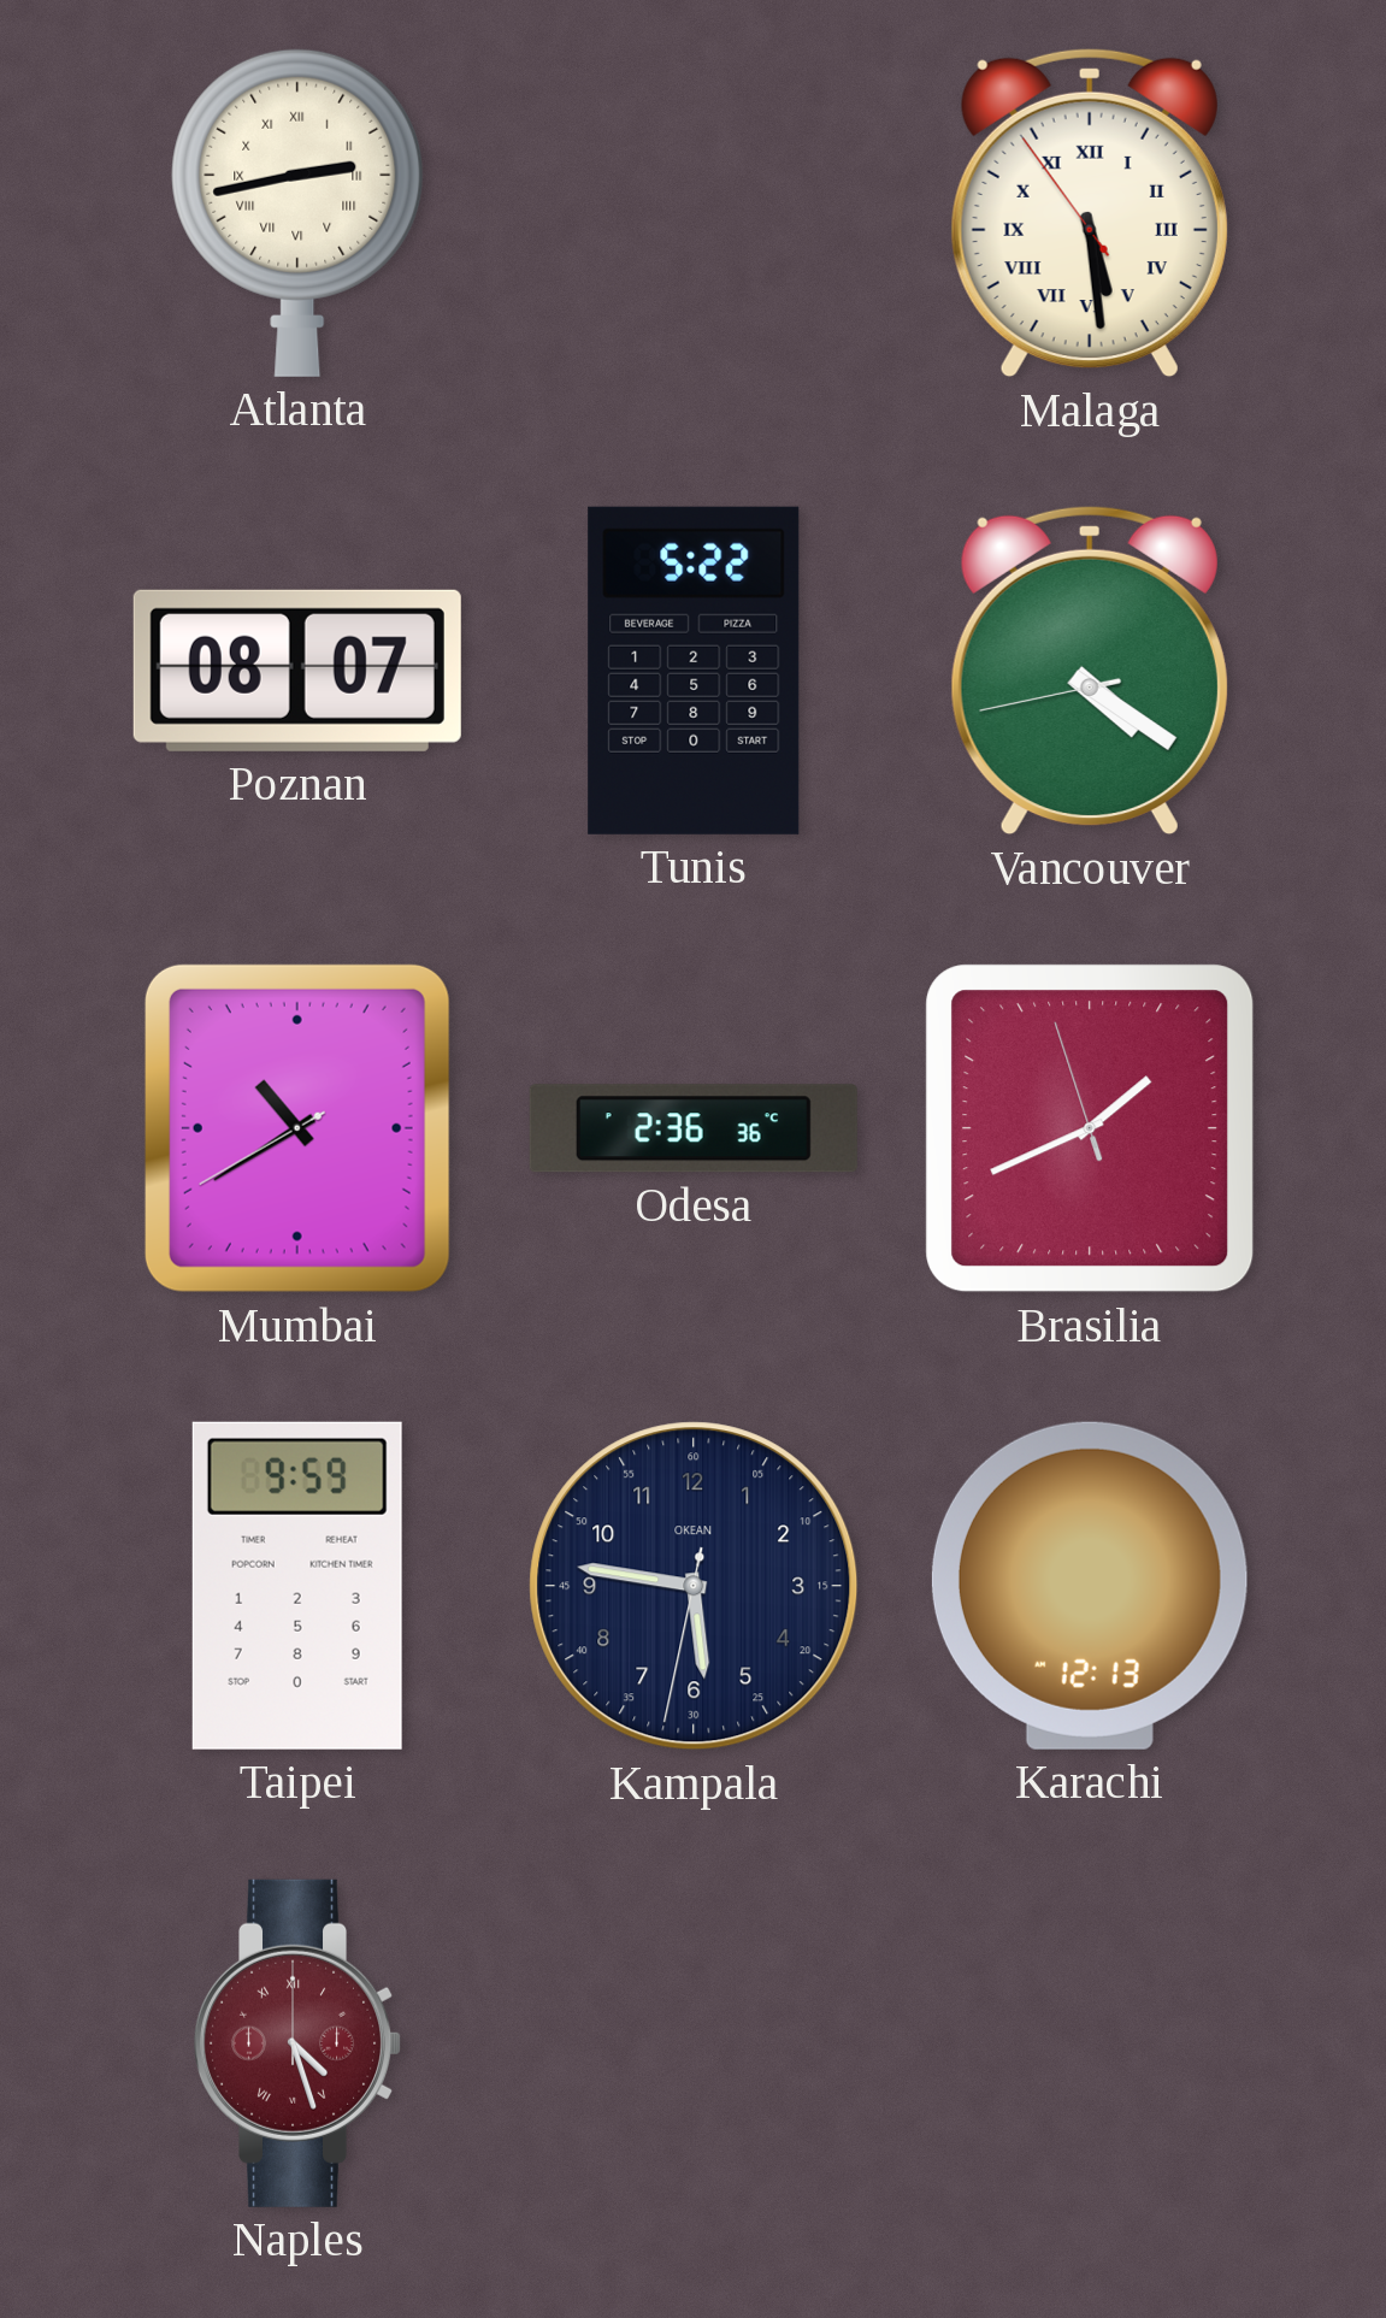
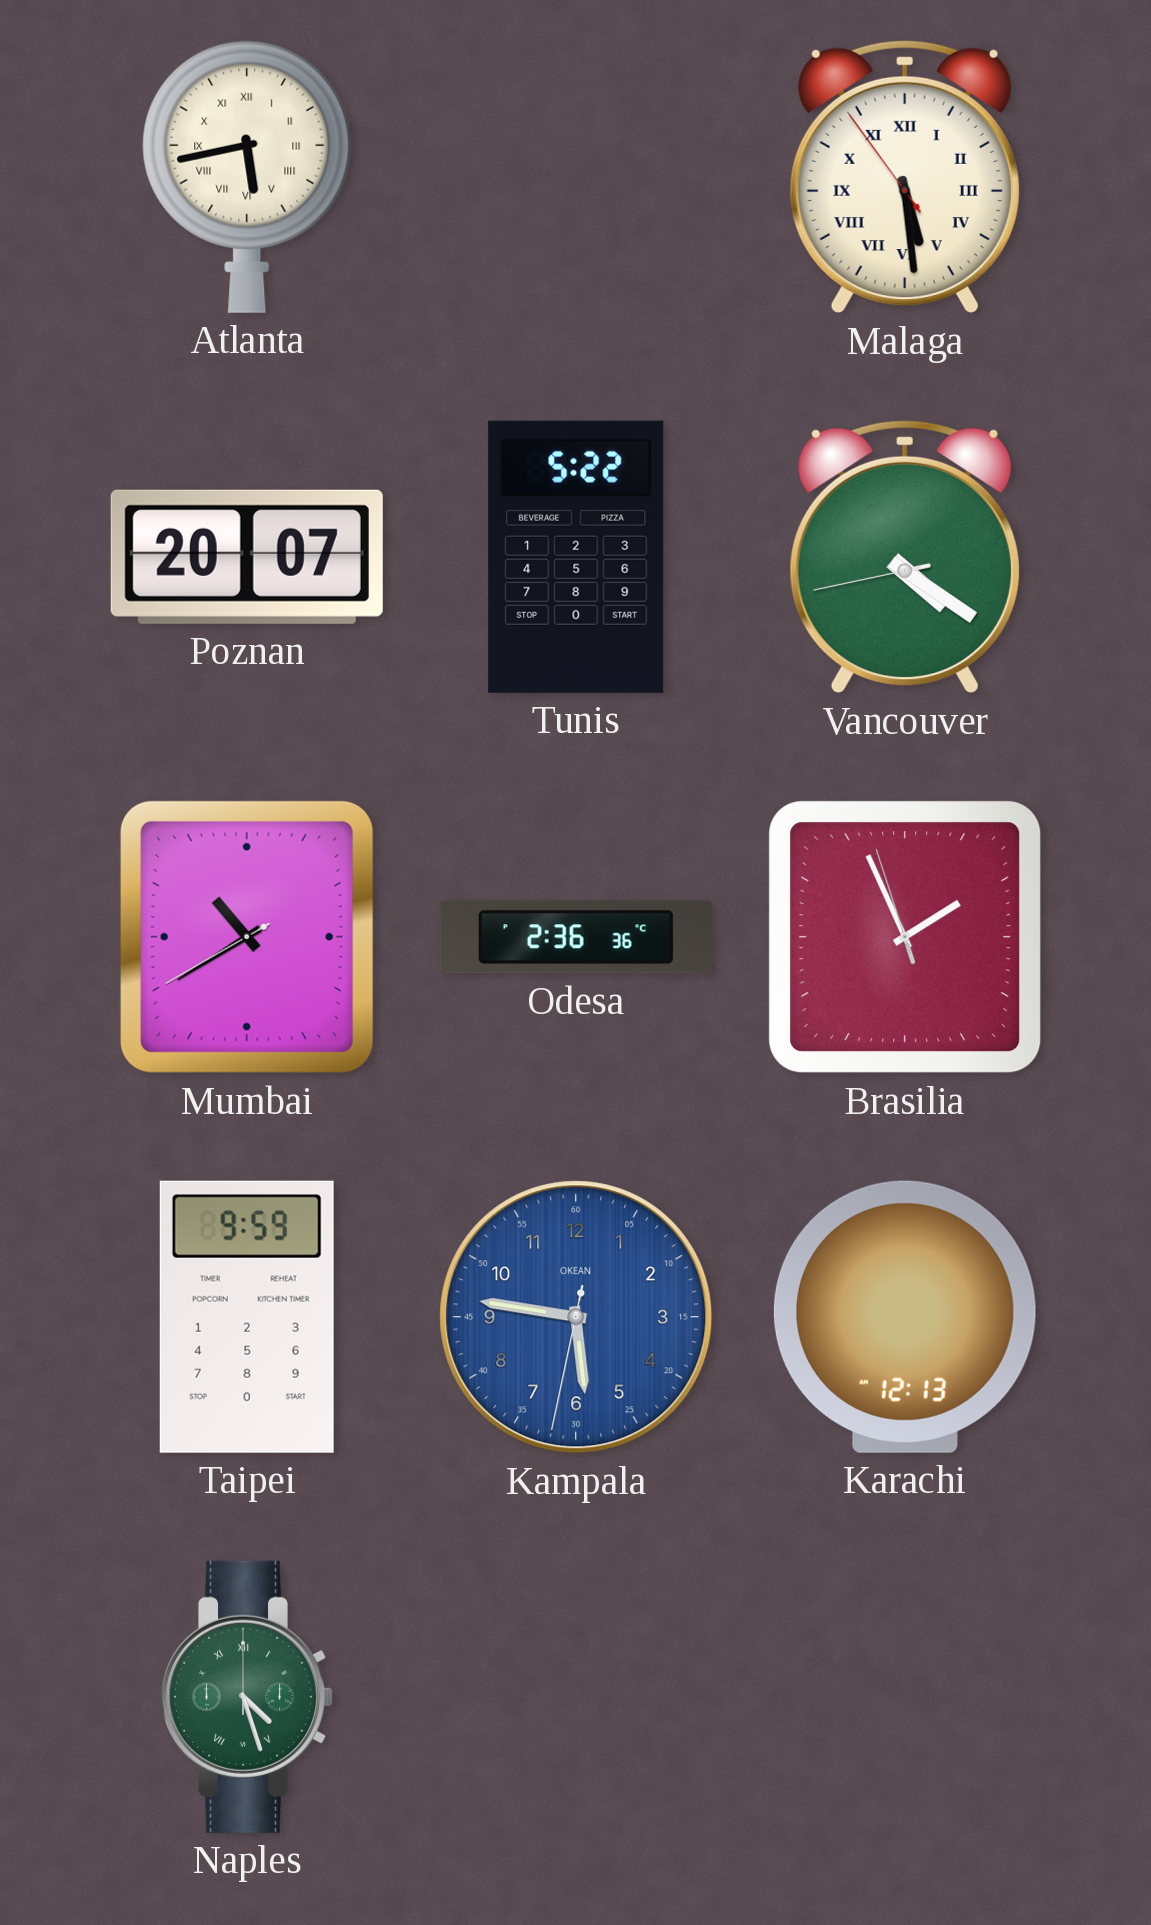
Atlanta: 2:43 -> 5:43
Poznan: 08:07 -> 20:07
Brasilia: 1:40 -> 1:55
Kampala dial: navy -> blue
Naples dial: burgundy -> green
